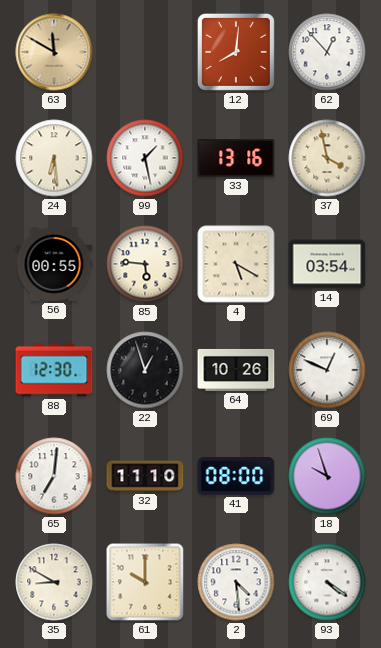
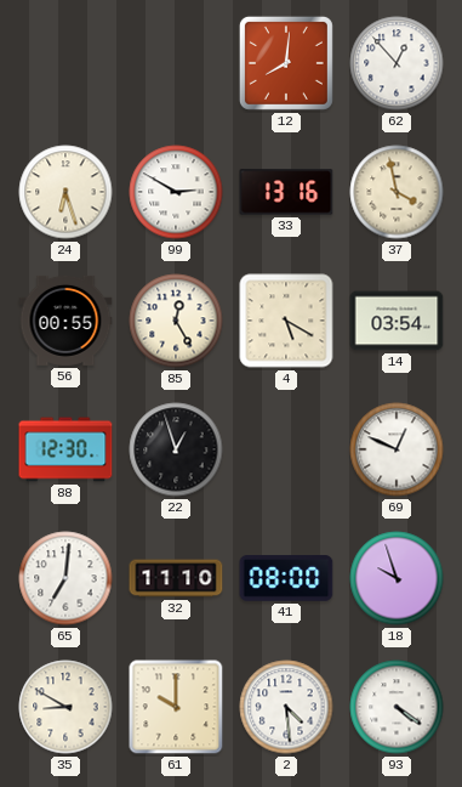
63: 11:50 -> none
24: 6:29 -> 6:27
99: 1:28 -> 2:50
85: 5:46 -> 12:25
64: 10:26 -> none
